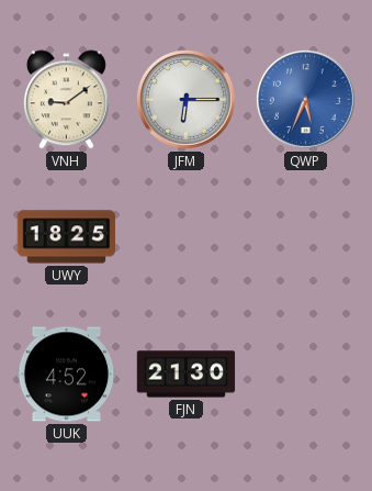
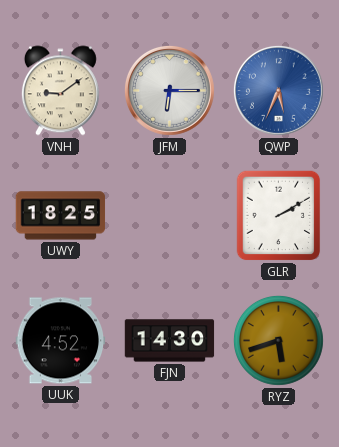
GLR: none -> 2:10
FJN: 21:30 -> 14:30
RYZ: none -> 5:42
